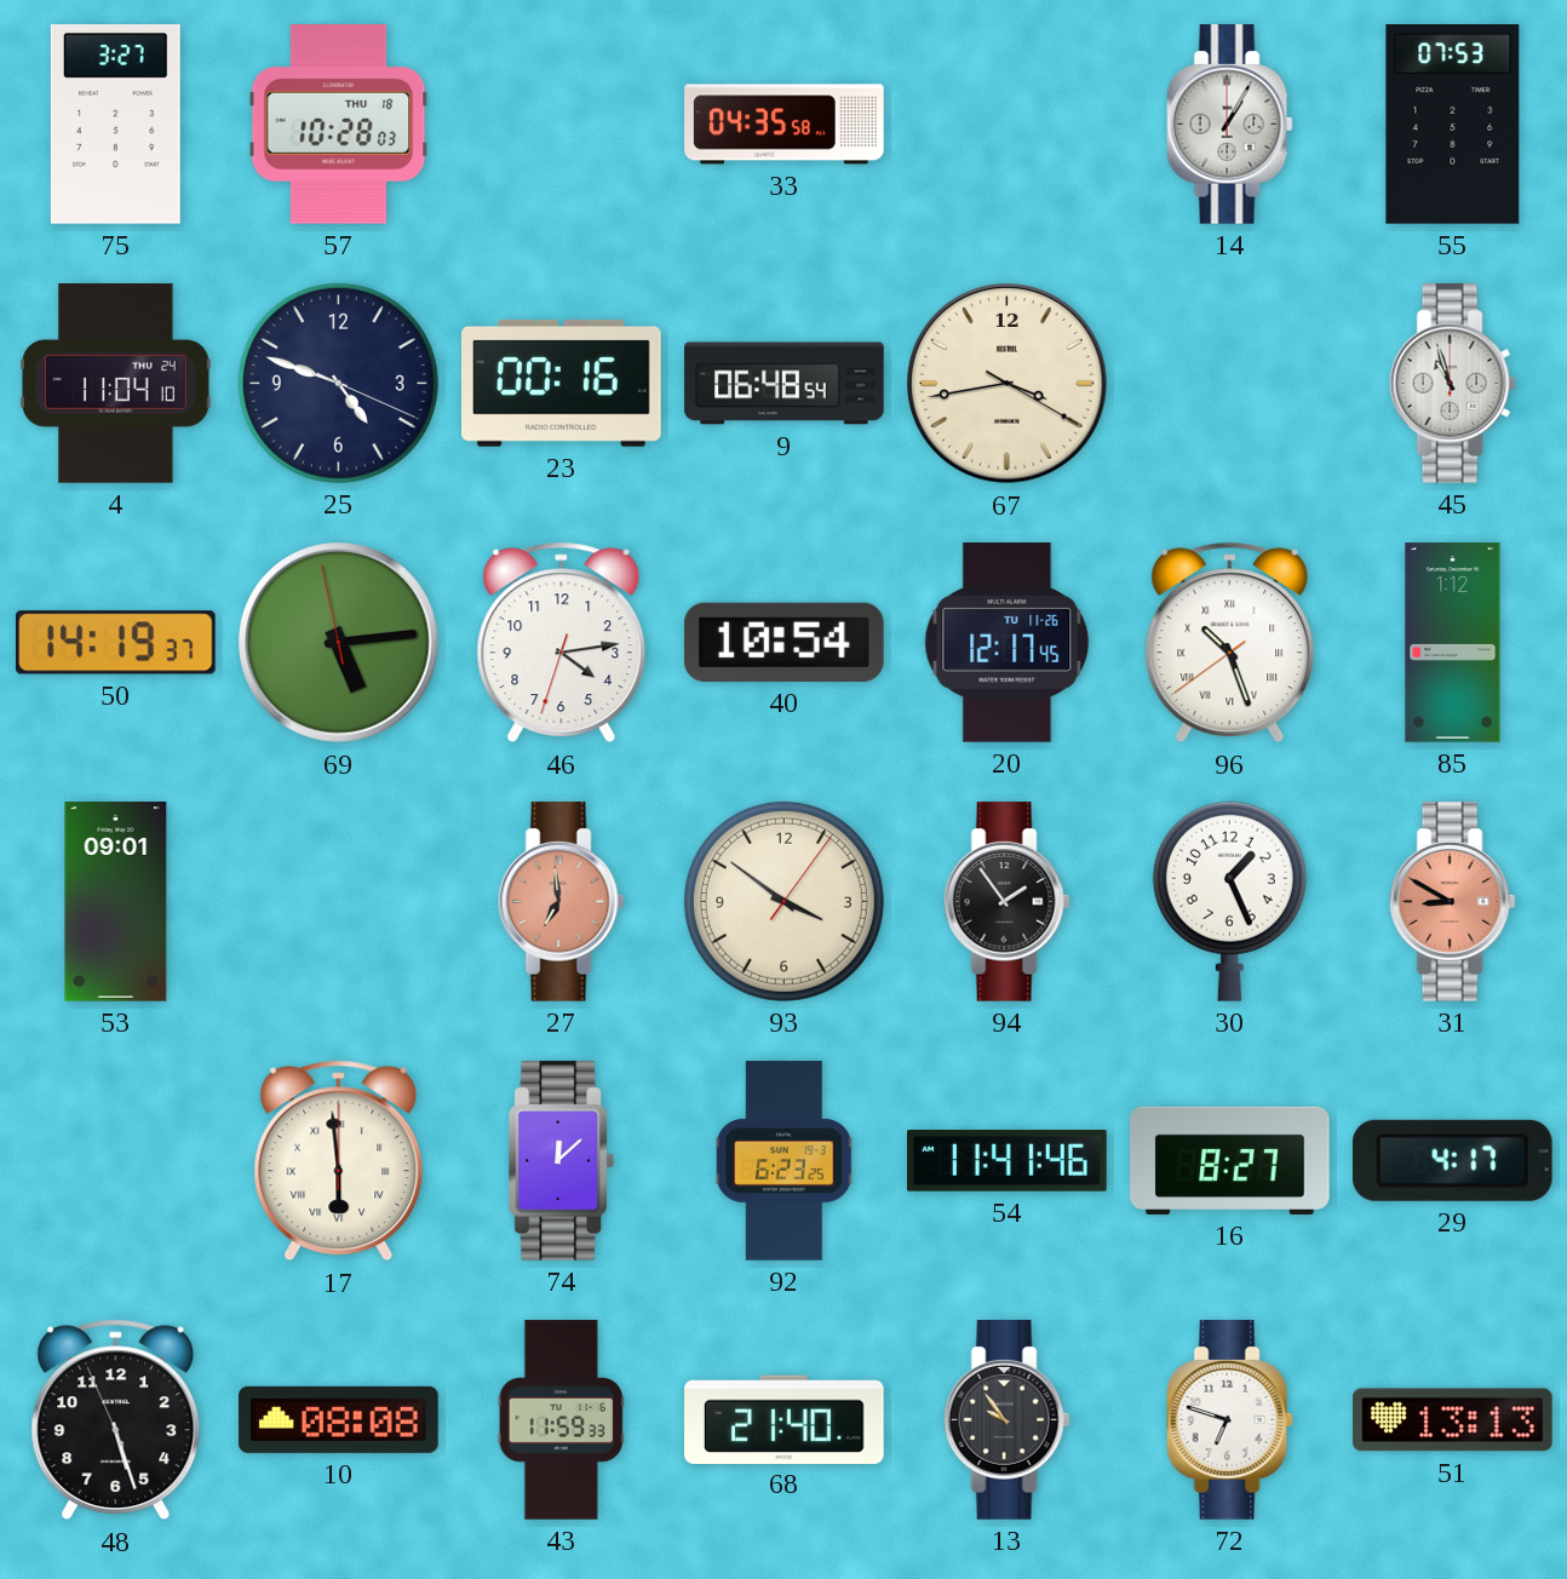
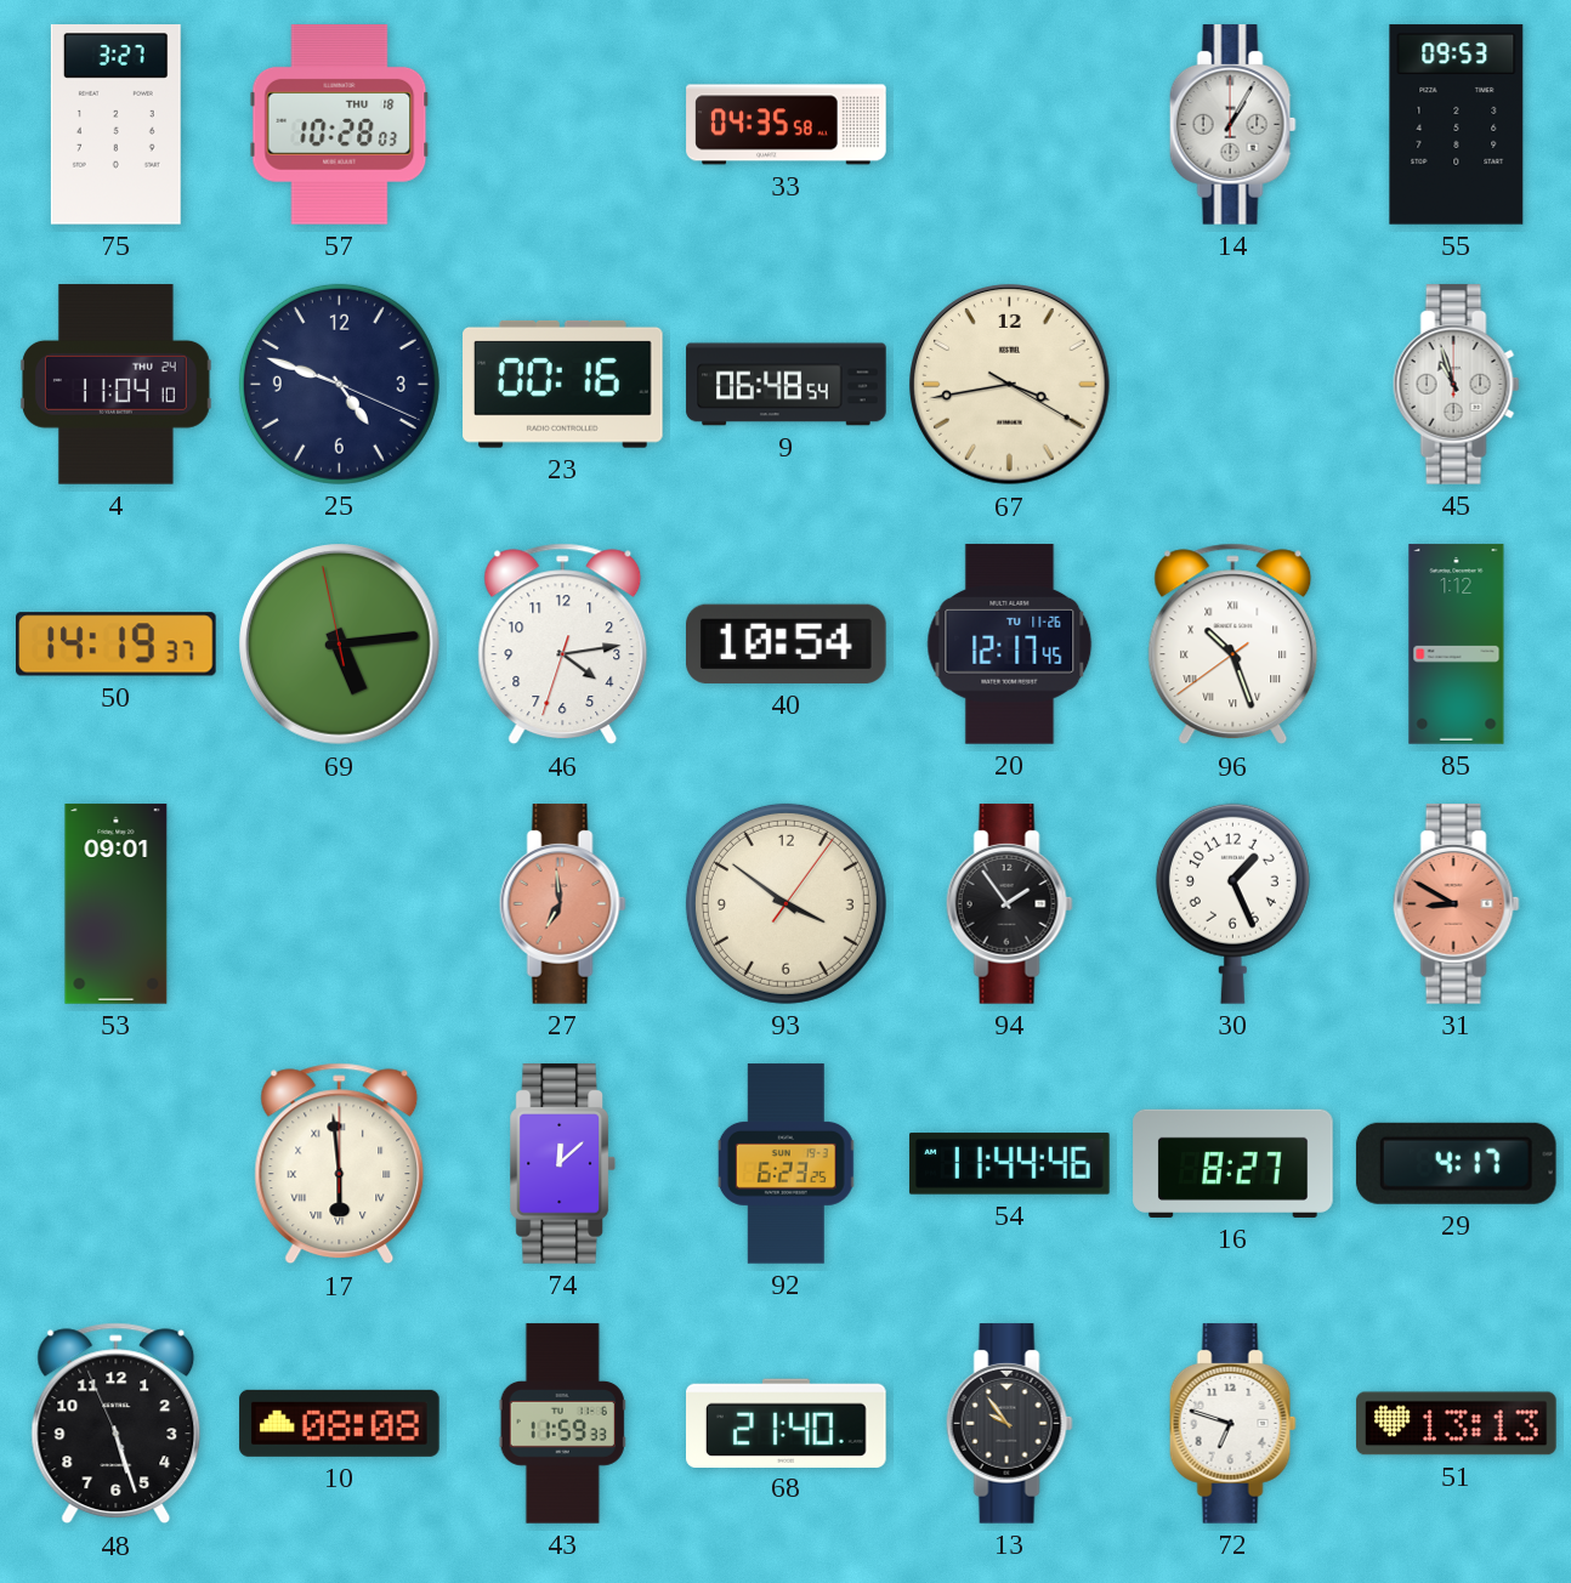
55: 07:53 -> 09:53
54: 11:41 -> 11:44
